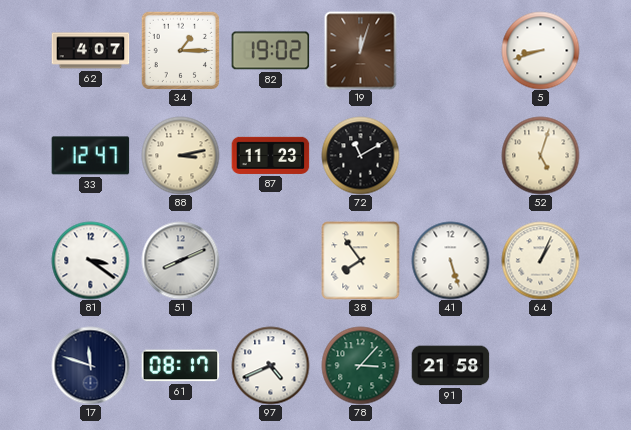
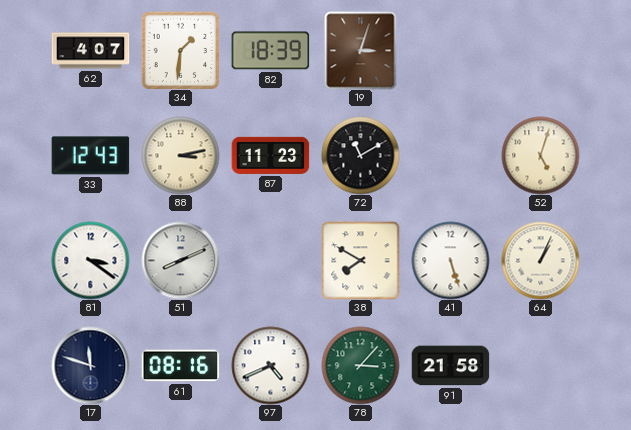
34: 1:15 -> 1:31
82: 19:02 -> 18:39
19: 12:03 -> 3:03
5: 8:42 -> none
33: 12:47 -> 12:43
38: 7:54 -> 7:50
61: 08:17 -> 08:16
